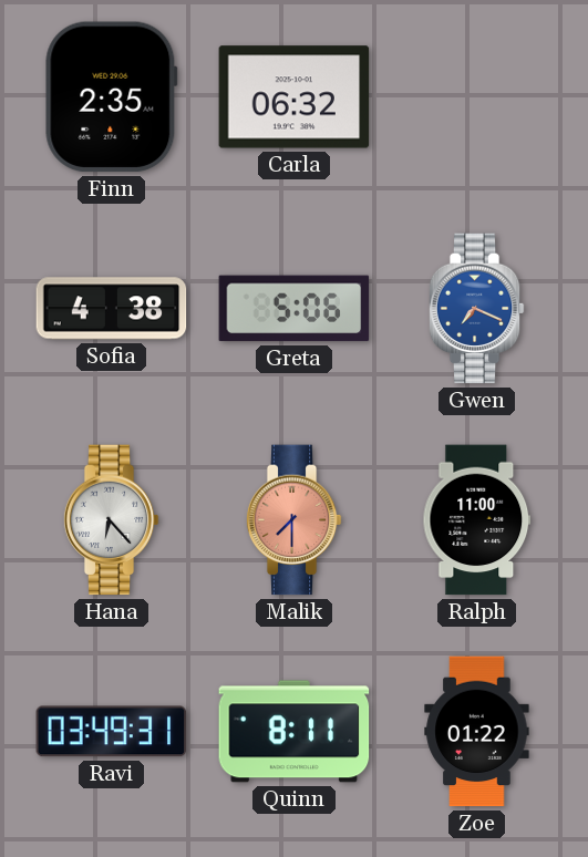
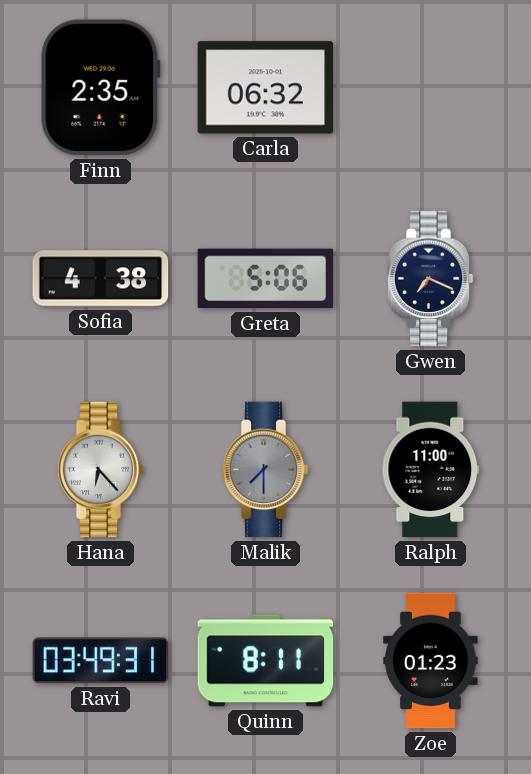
Gwen dial: blue -> navy
Malik dial: salmon -> grey
Zoe: 01:22 -> 01:23
